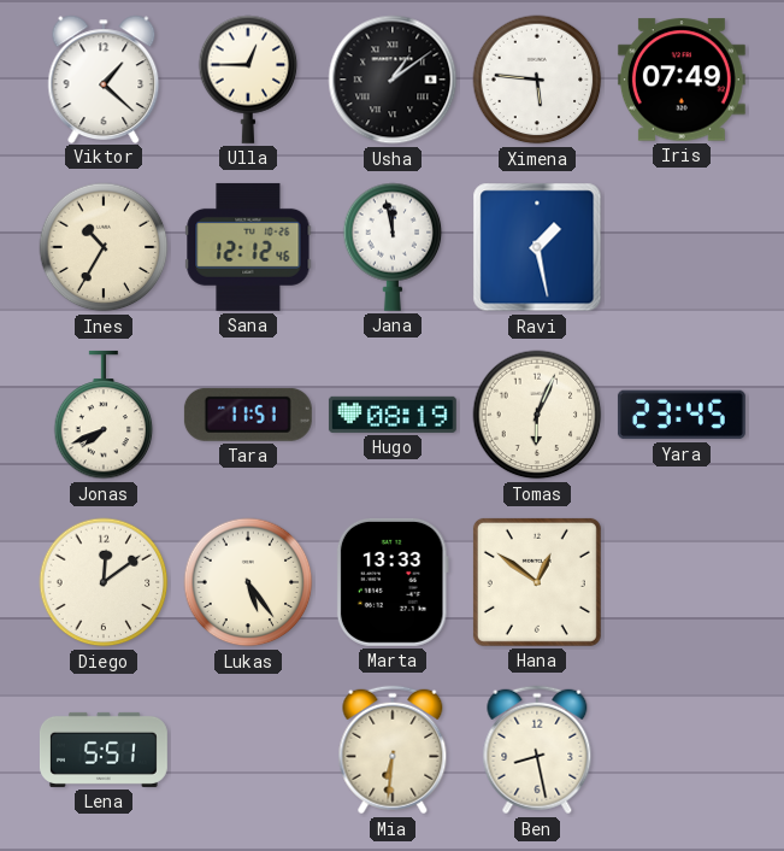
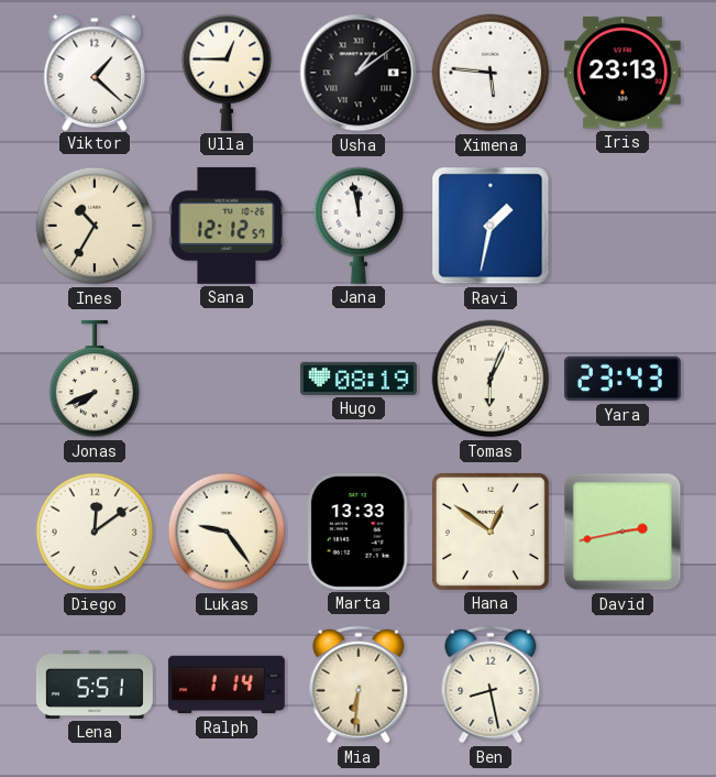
Iris: 07:49 -> 23:13
Sana: 12:12:46 -> 12:12:57
Ravi: 1:28 -> 1:32
Tara: 11:51 -> none
Yara: 23:45 -> 23:43
Lukas: 5:24 -> 9:24
David: none -> 2:43
Ralph: none -> 1:14
